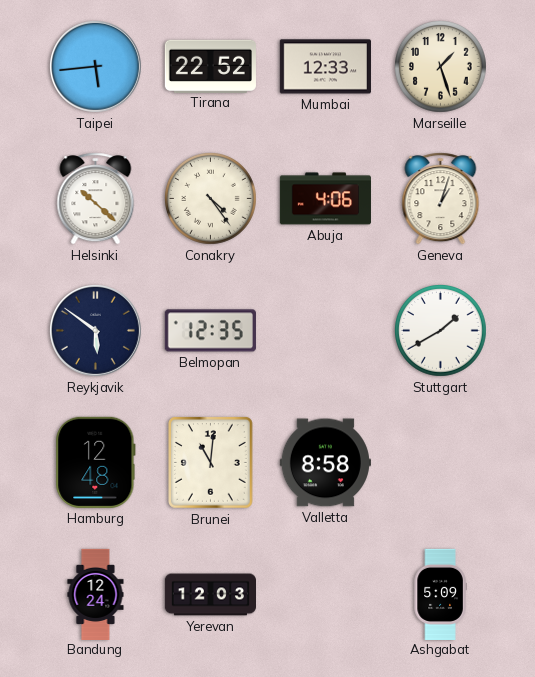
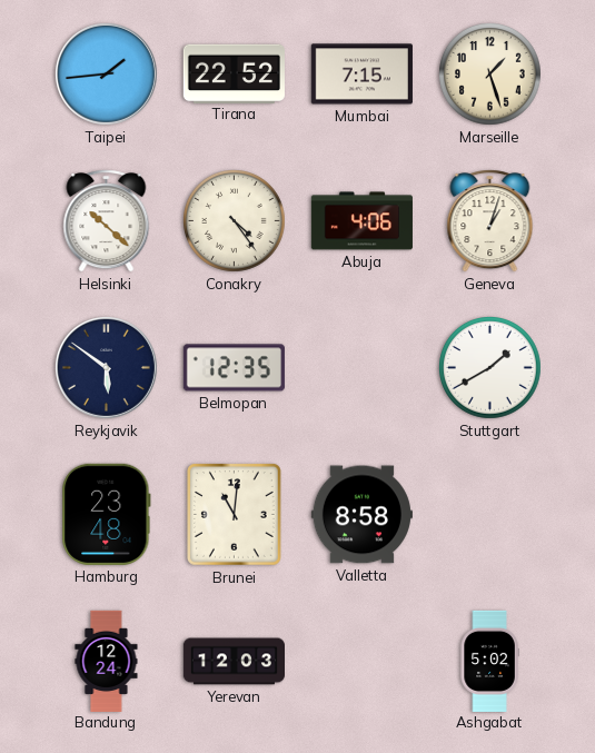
Taipei: 5:44 -> 1:44
Mumbai: 12:33 -> 7:15
Hamburg: 12:48 -> 23:48
Ashgabat: 5:09 -> 5:02
